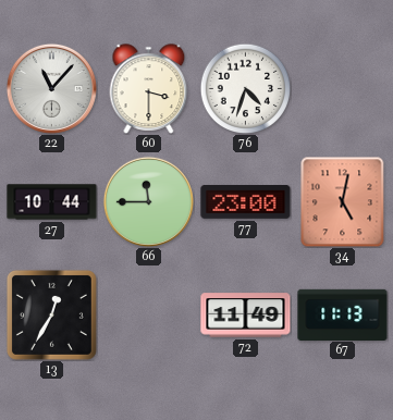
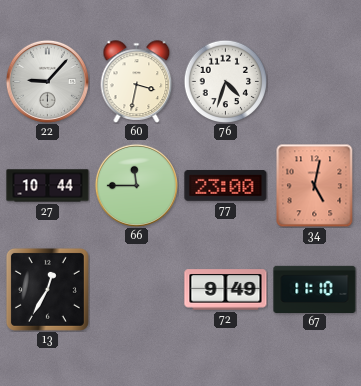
22: 11:07 -> 9:07
60: 3:30 -> 3:32
72: 11:49 -> 9:49
67: 11:13 -> 11:10
